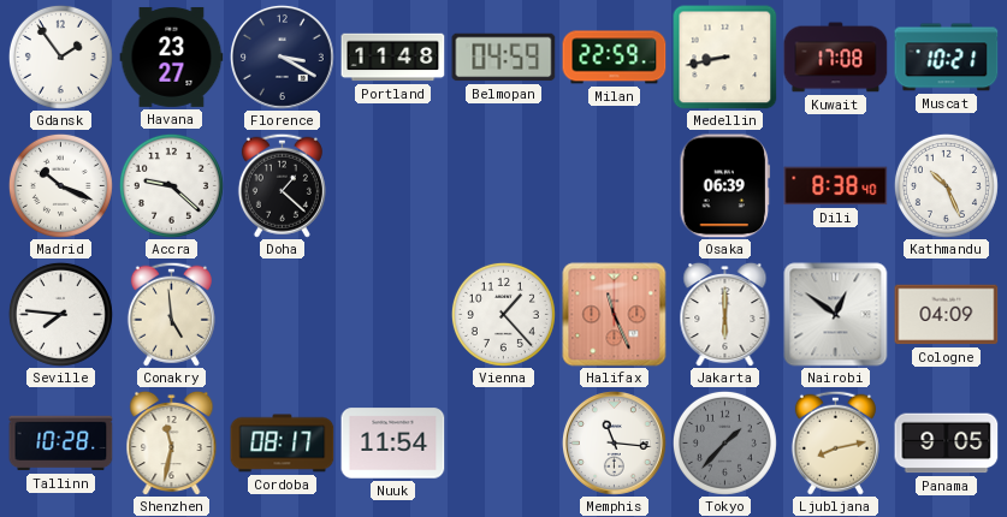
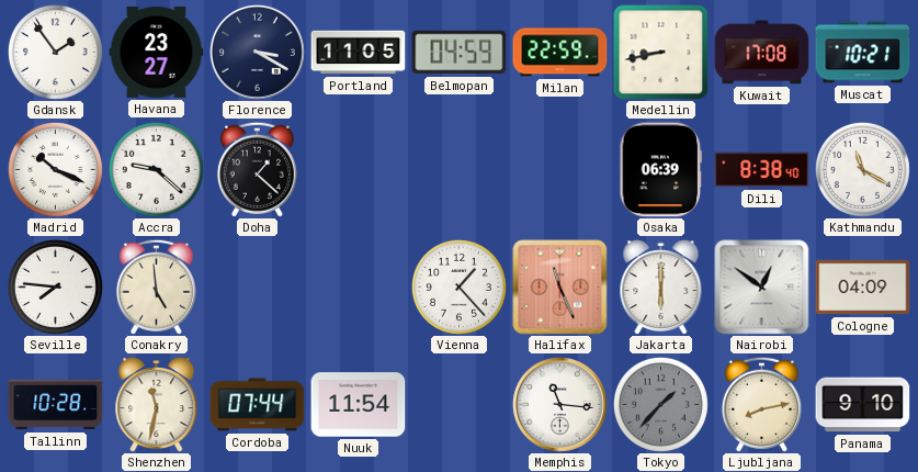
Portland: 11:48 -> 11:05
Kathmandu: 10:26 -> 11:20
Cordoba: 08:17 -> 07:44
Panama: 9:05 -> 9:10
